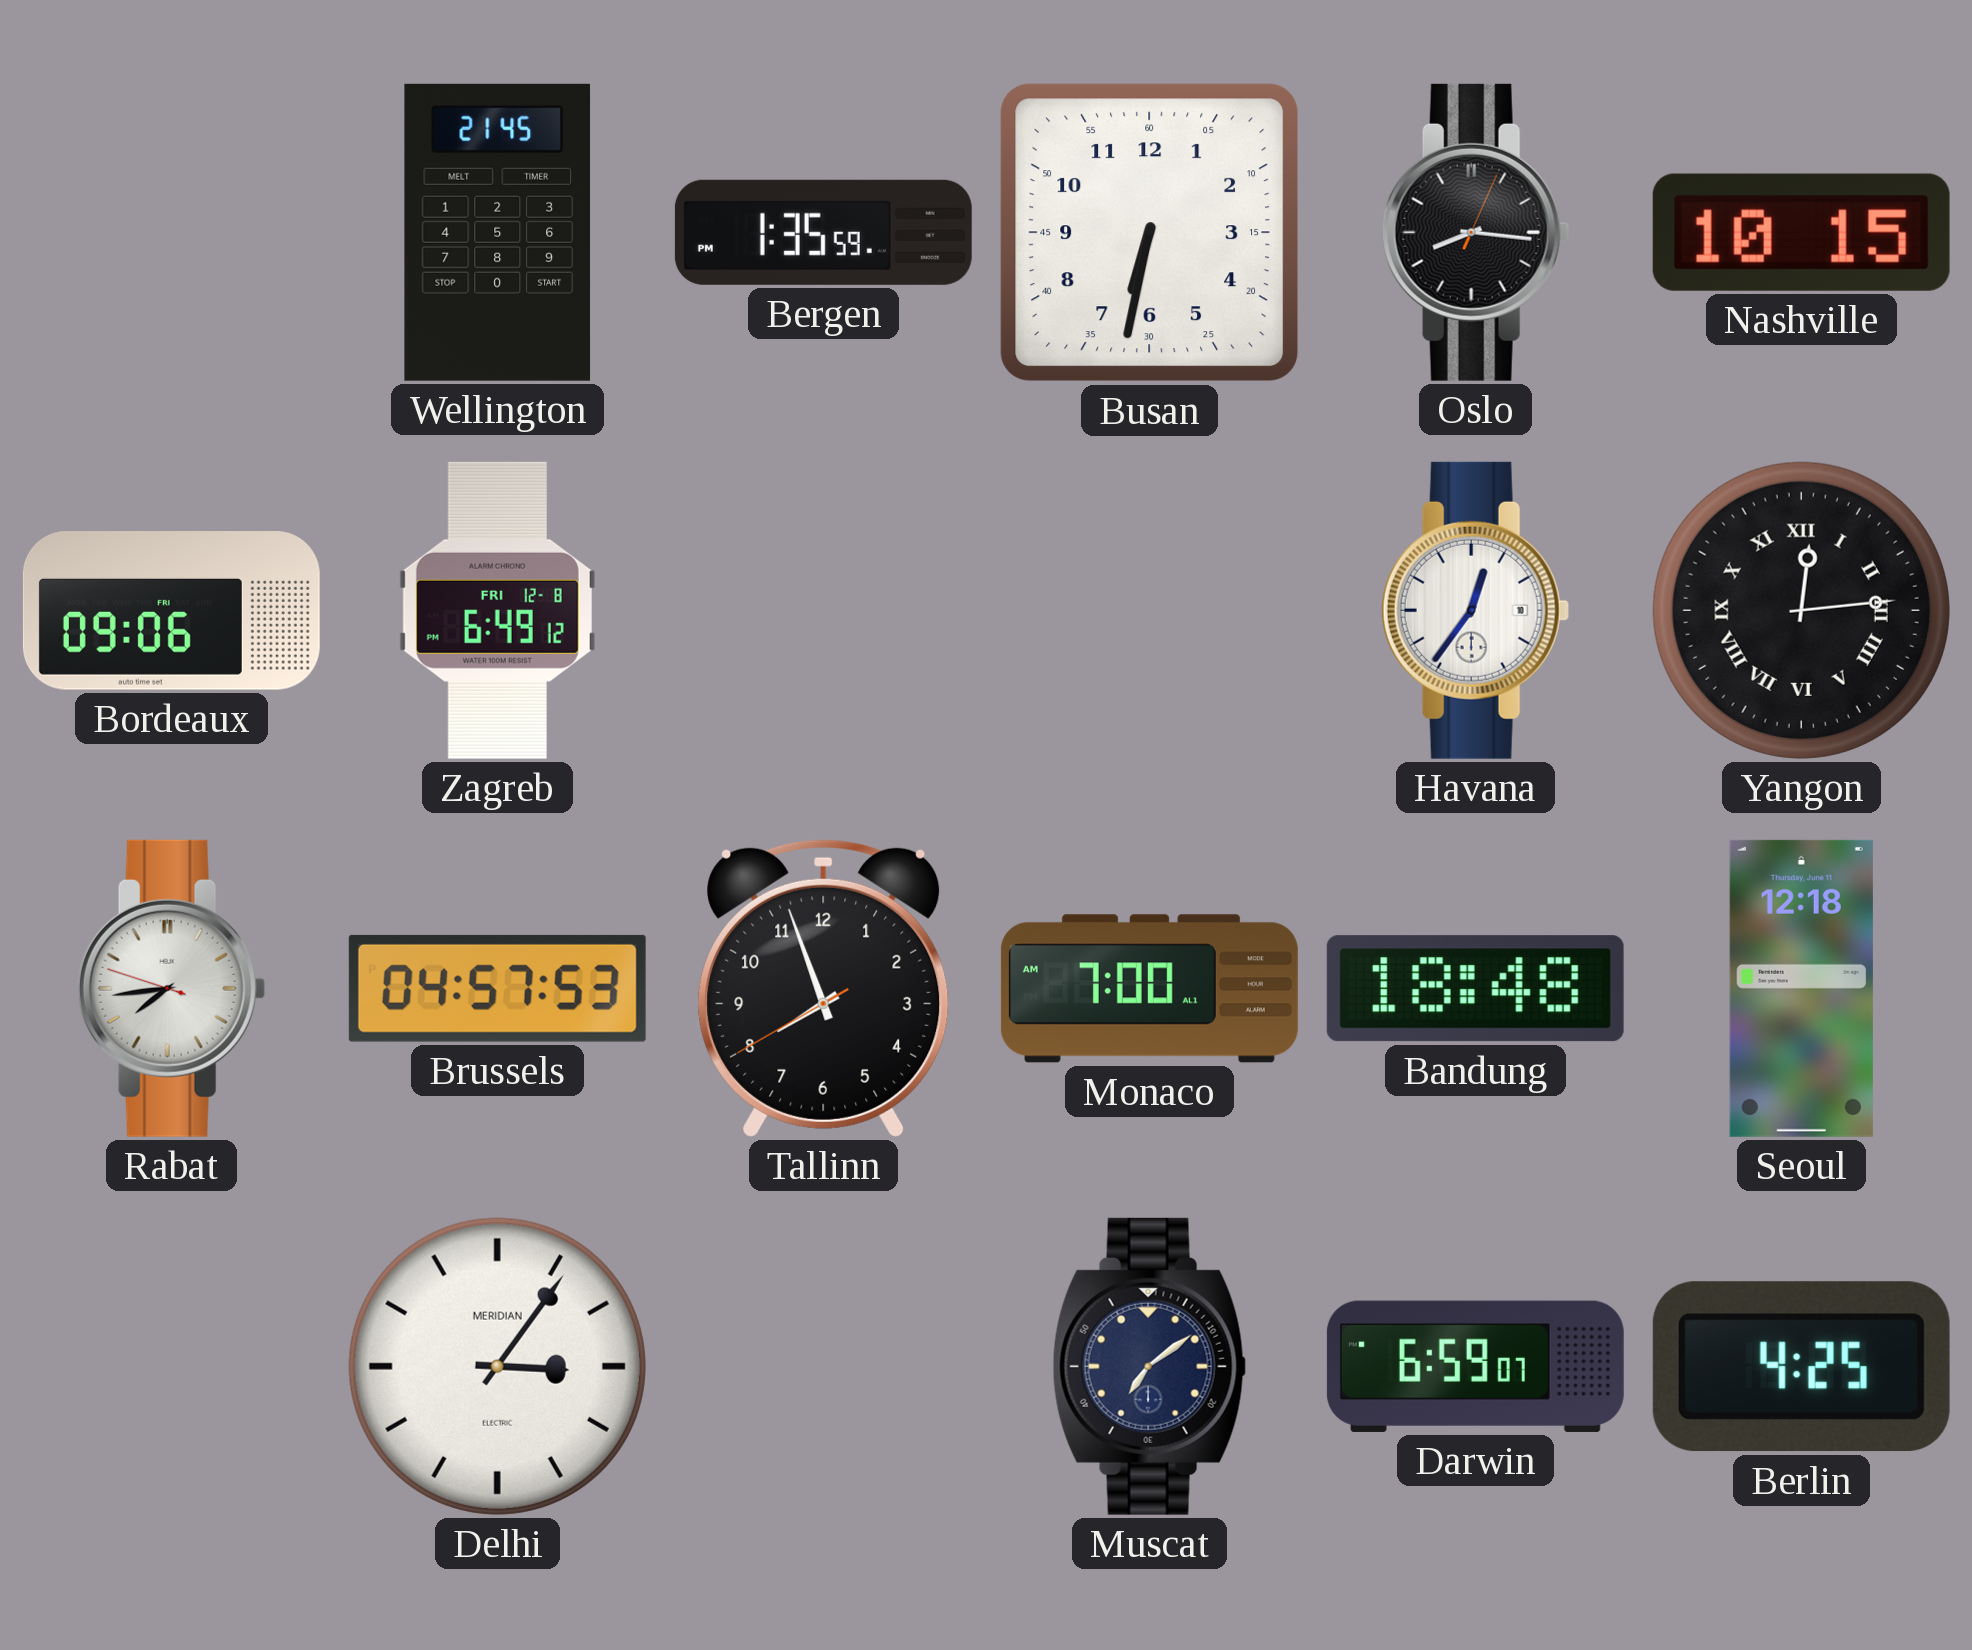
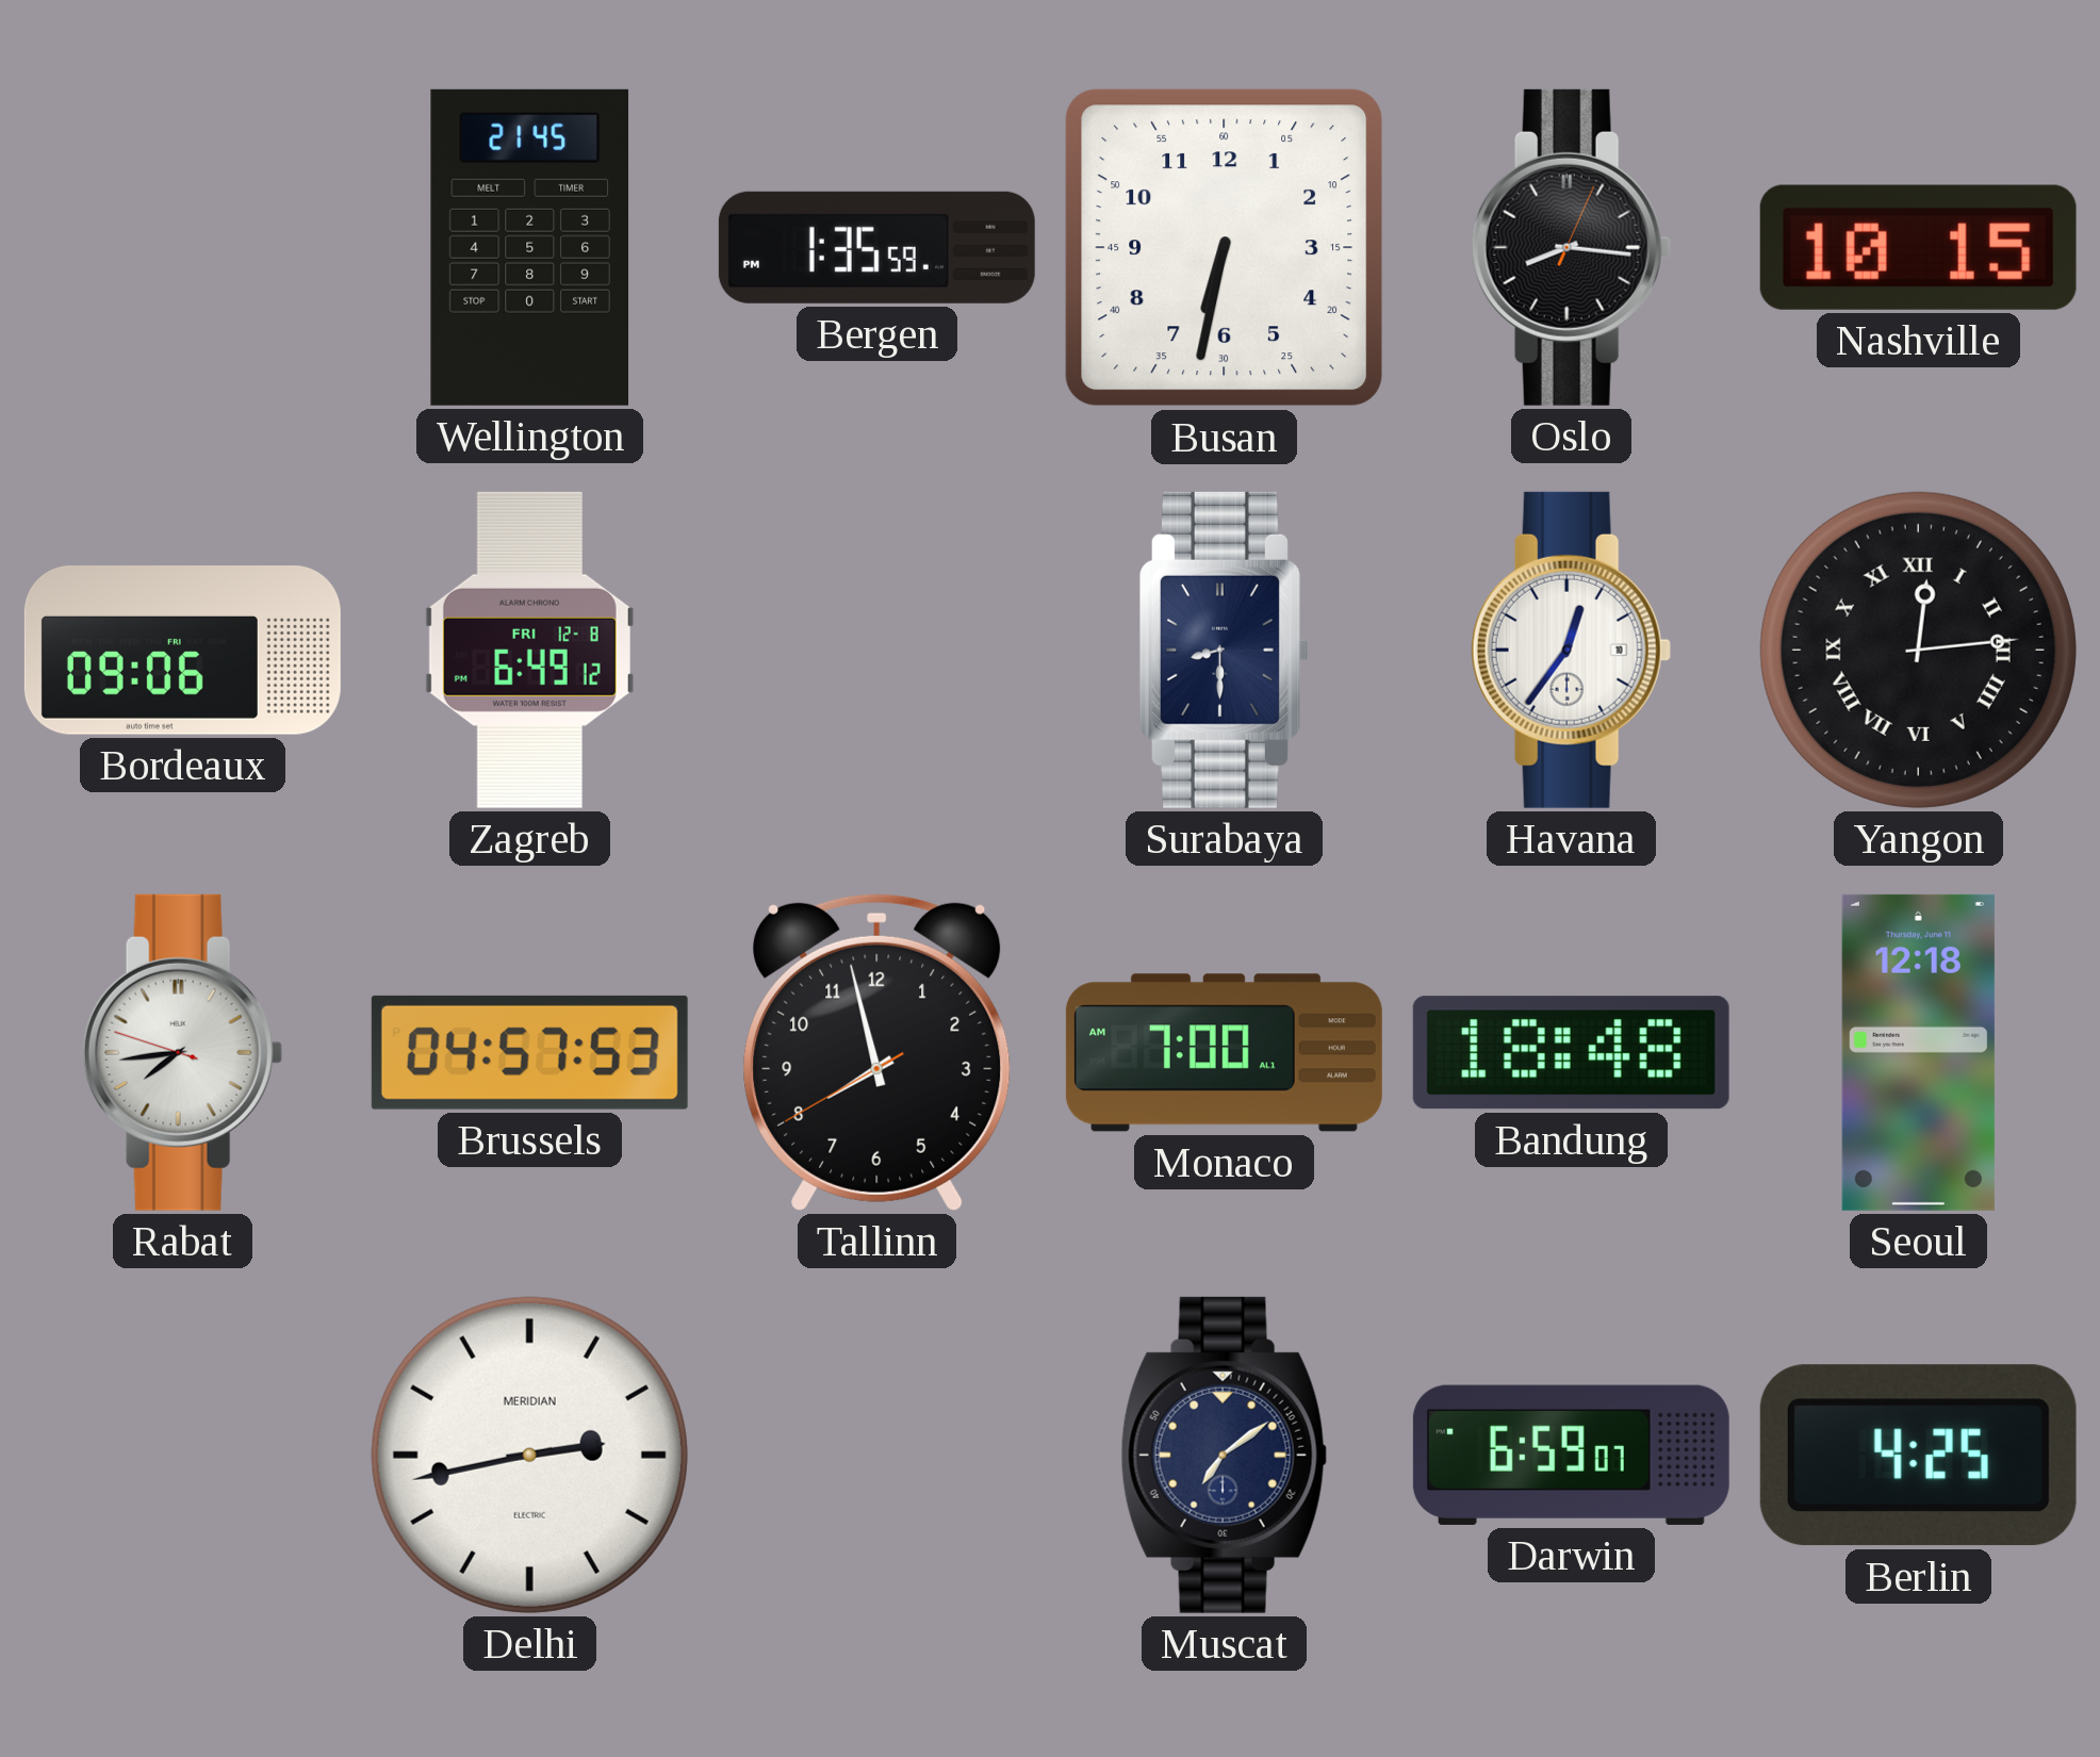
Surabaya: none -> 8:30
Tallinn: 7:56 -> 7:57
Delhi: 3:06 -> 2:43
